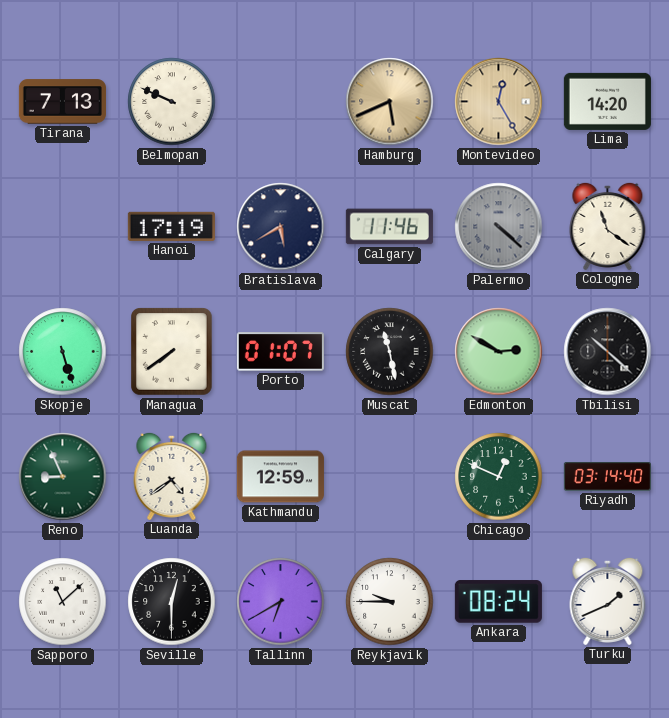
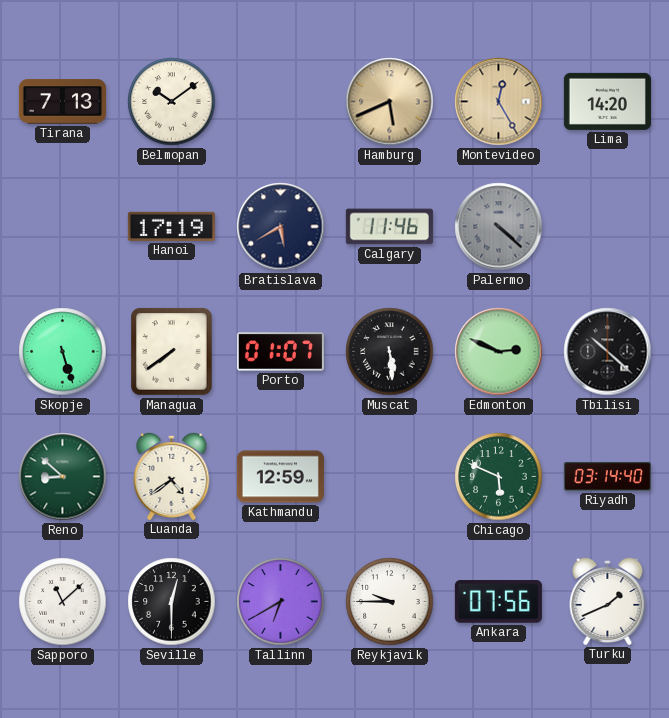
Belmopan: 9:49 -> 10:09
Cologne: 11:21 -> none
Muscat: 11:28 -> 5:29
Edmonton: 2:50 -> 2:49
Reno: 8:56 -> 8:52
Chicago: 12:49 -> 5:49
Ankara: 08:24 -> 07:56
